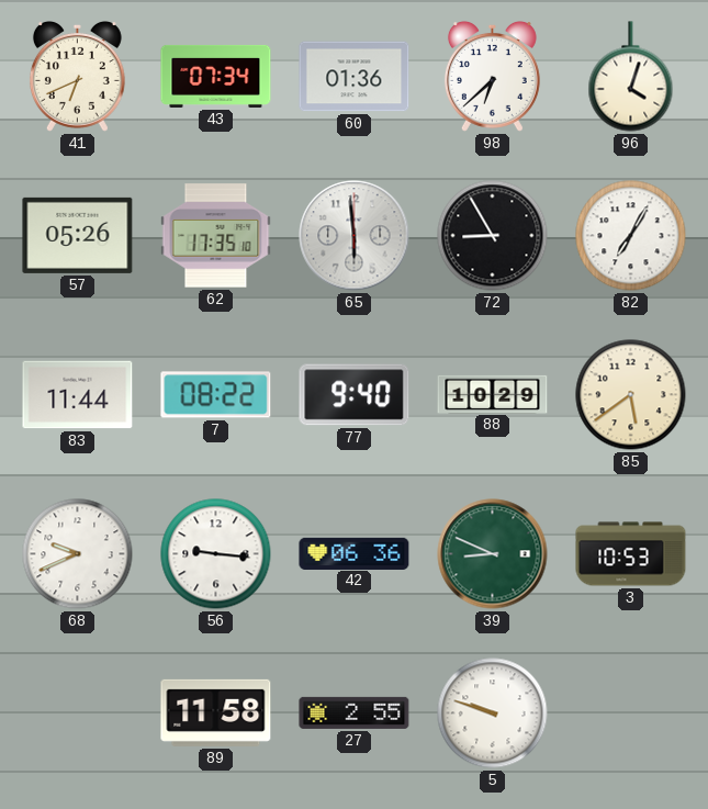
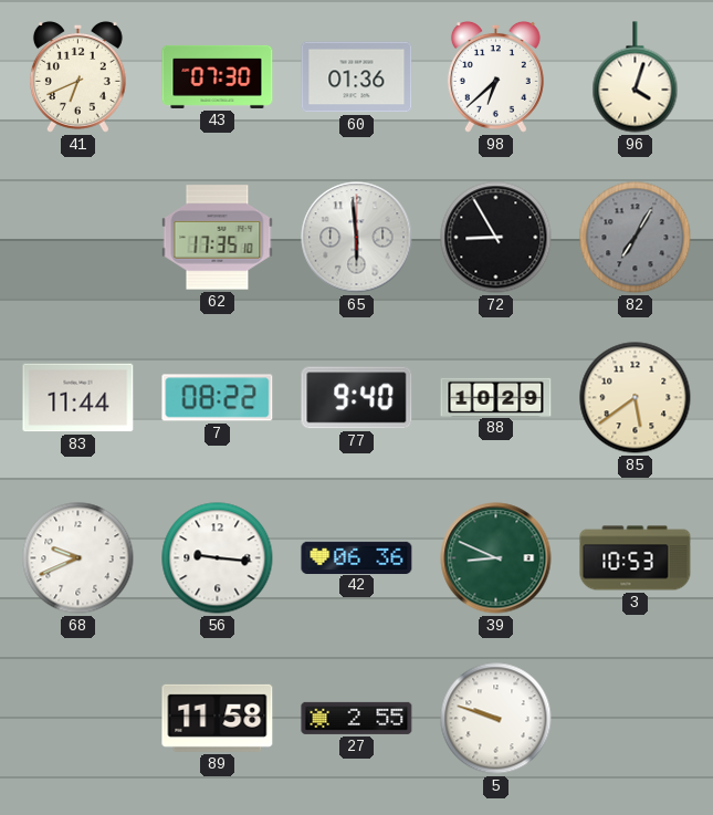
43: 07:34 -> 07:30
57: 05:26 -> none
82 dial: white -> grey
